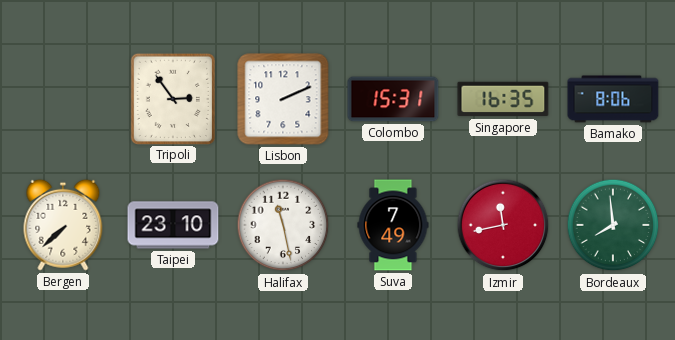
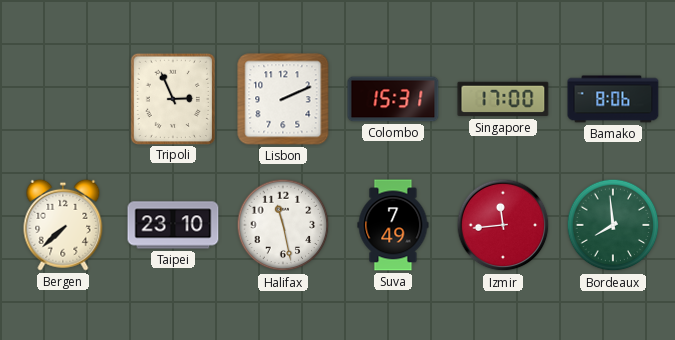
Tripoli: 2:54 -> 2:56
Singapore: 16:35 -> 17:00
Izmir: 11:43 -> 11:44
